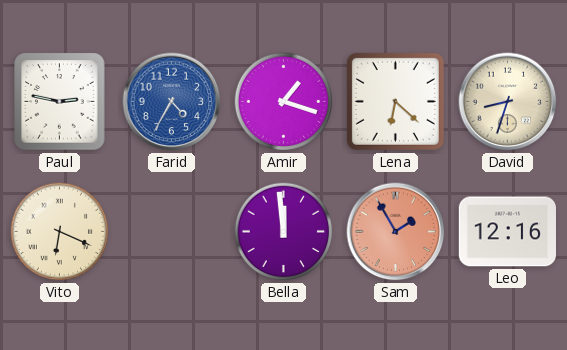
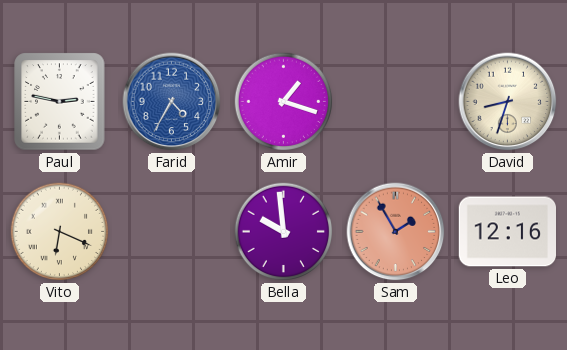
Lena: 6:22 -> none
Bella: 11:59 -> 9:59
